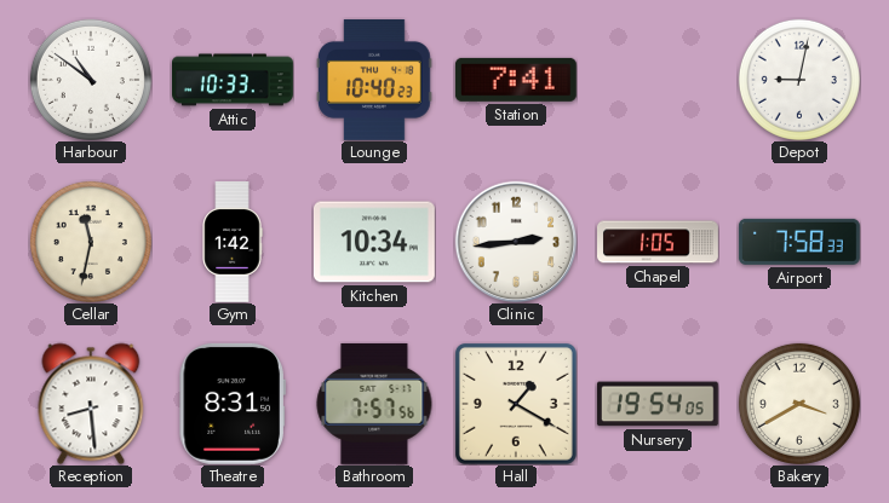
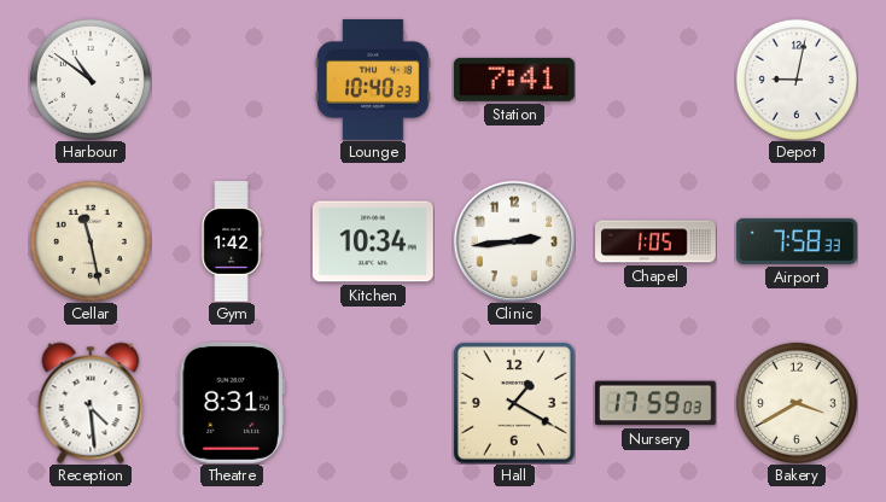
Attic: 10:33 -> none
Cellar: 11:32 -> 11:28
Reception: 8:29 -> 4:29
Bathroom: 7:57 -> none
Nursery: 19:54 -> 17:59
